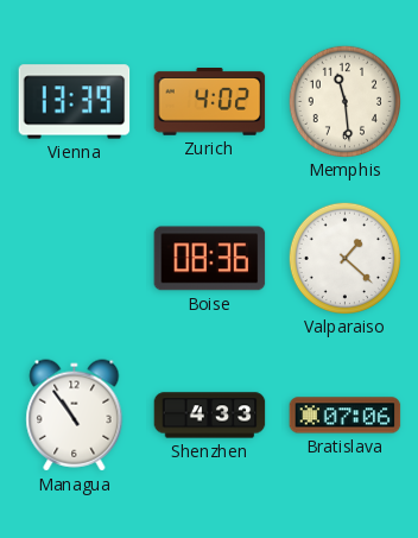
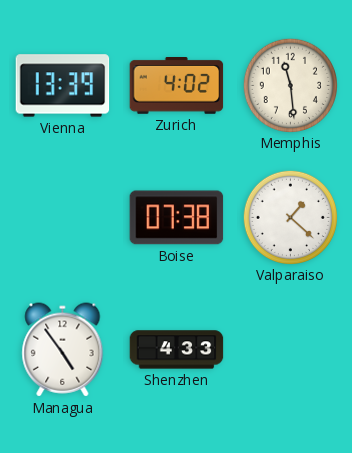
Boise: 08:36 -> 07:38
Managua: 10:54 -> 4:54
Bratislava: 07:06 -> none
